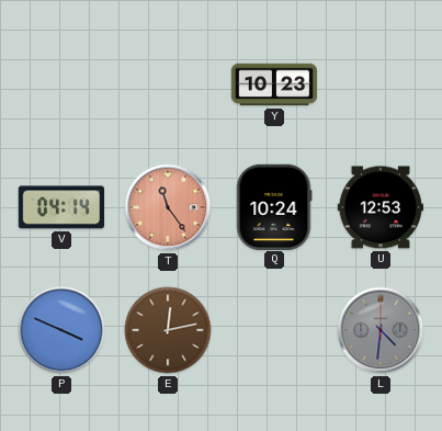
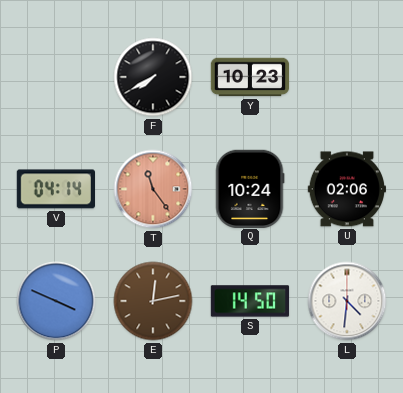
F: none -> 7:40
U: 12:53 -> 02:06
S: none -> 14:50
L dial: grey -> white
